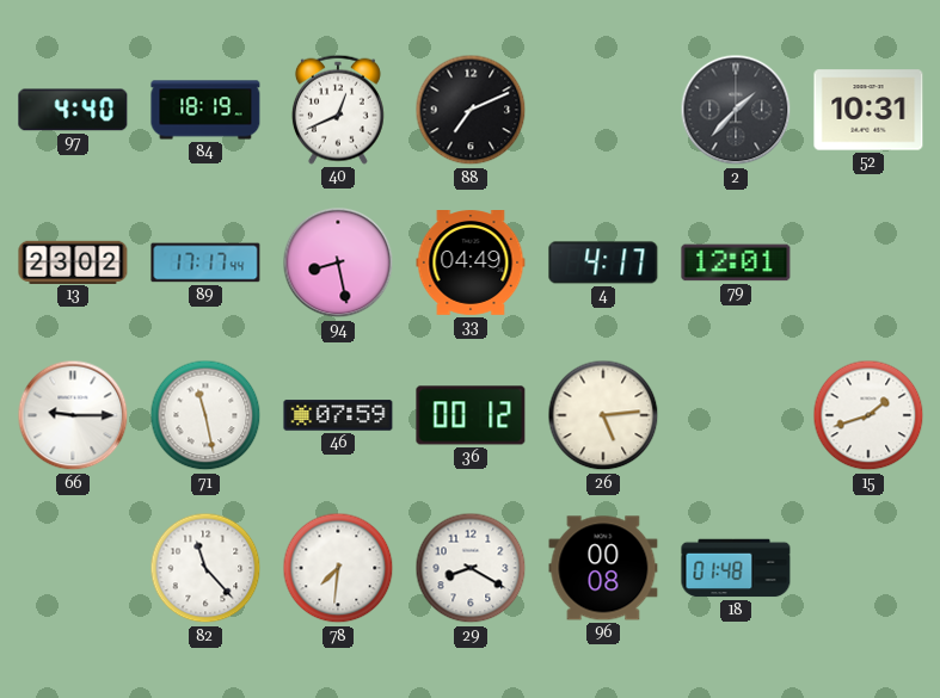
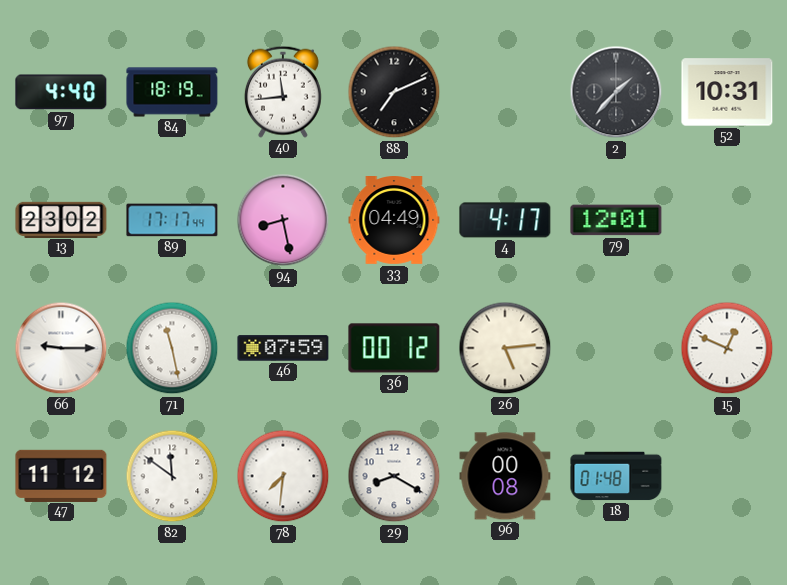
40: 12:41 -> 11:44
15: 1:42 -> 12:49
47: none -> 11:12
82: 11:23 -> 11:51
